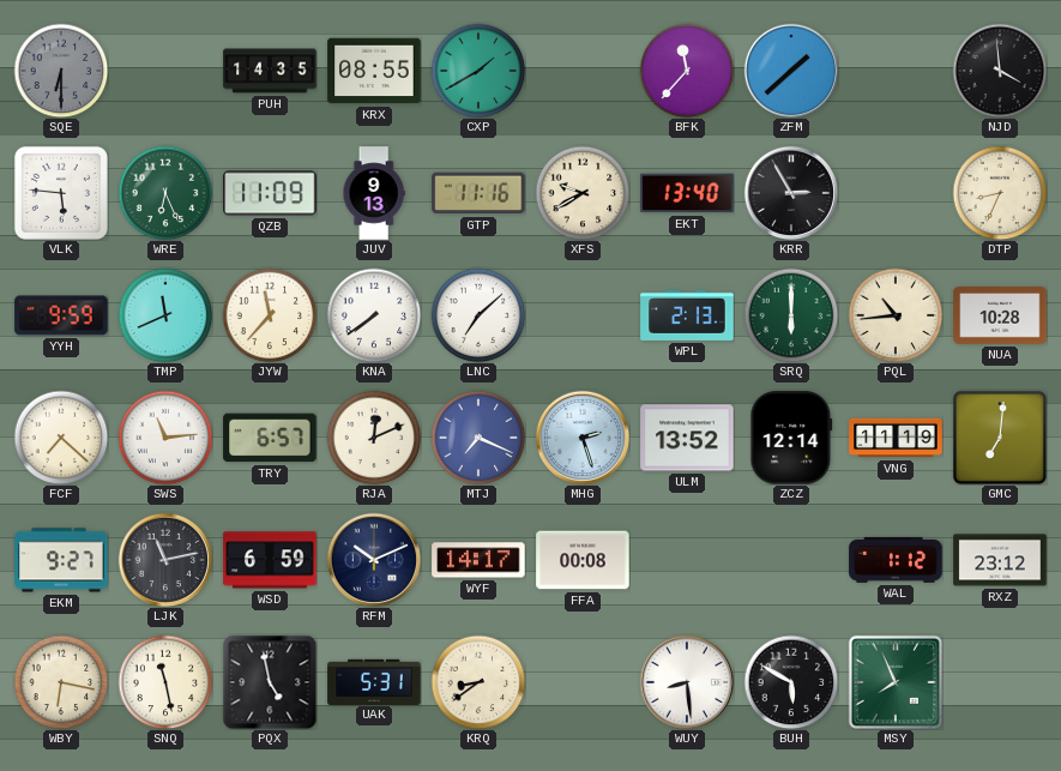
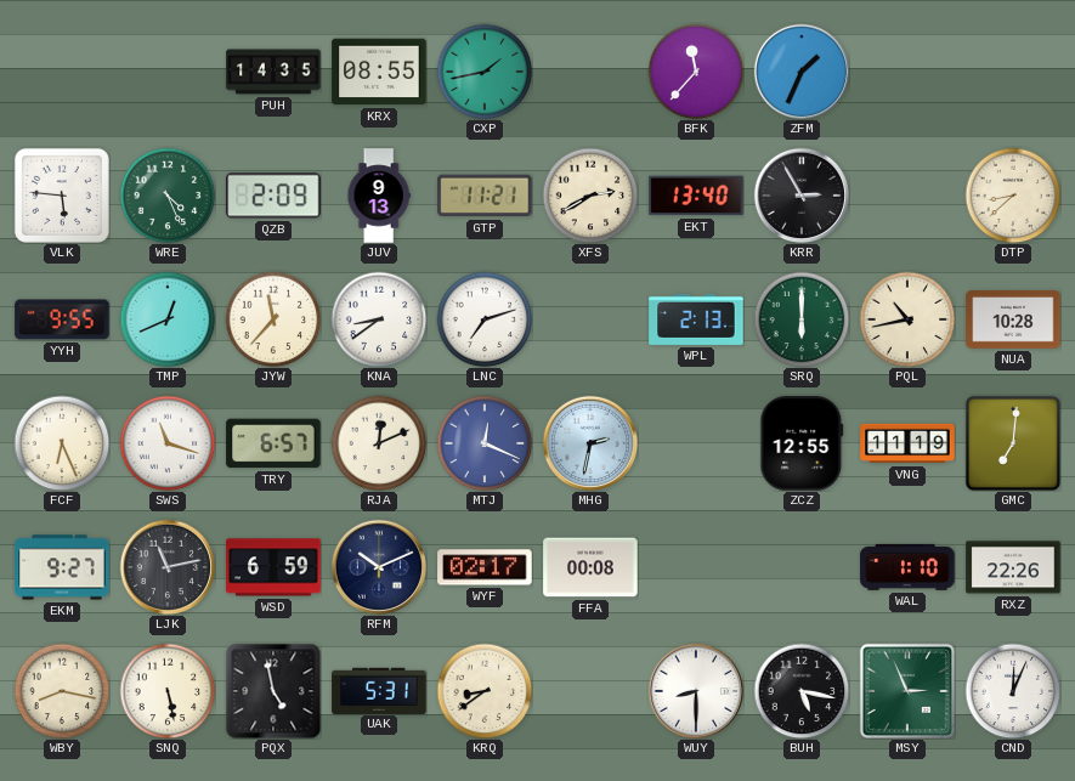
SQE: 6:30 -> none
CXP: 1:40 -> 1:43
ZFM: 1:38 -> 1:34
NJD: 3:59 -> none
WRE: 6:26 -> 4:26
QZB: 11:09 -> 2:09
GTP: 11:16 -> 11:21
XFS: 9:40 -> 2:40
DTP: 8:34 -> 8:38
YYH: 9:59 -> 9:55
TMP: 11:41 -> 12:41
KNA: 7:39 -> 8:39
LNC: 7:08 -> 7:12
PQL: 10:44 -> 10:43
FCF: 7:22 -> 6:26
SWS: 11:14 -> 11:18
MTJ: 7:19 -> 12:19
MHG: 2:27 -> 2:32
ULM: 13:52 -> none
ZCZ: 12:14 -> 12:55
WYF: 14:17 -> 02:17
WAL: 1:12 -> 1:10
RXZ: 23:12 -> 22:26
WBY: 6:17 -> 8:17
SNQ: 11:28 -> 5:28
WUY: 8:29 -> 8:30
BUH: 5:50 -> 5:17
MSY: 7:56 -> 2:56
CND: none -> 12:04
